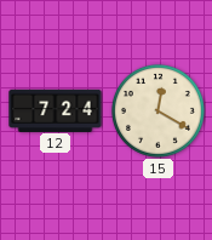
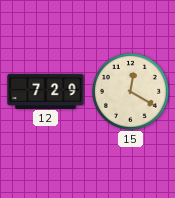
12: 7:24 -> 7:29
